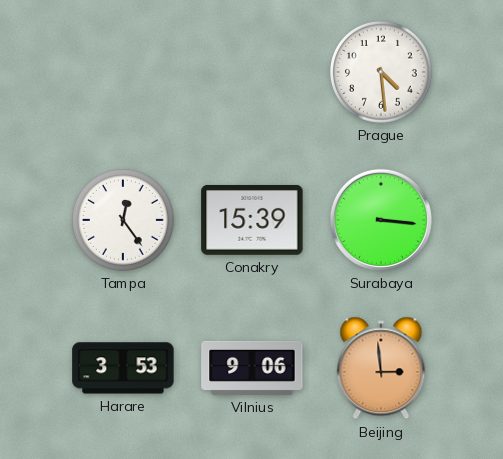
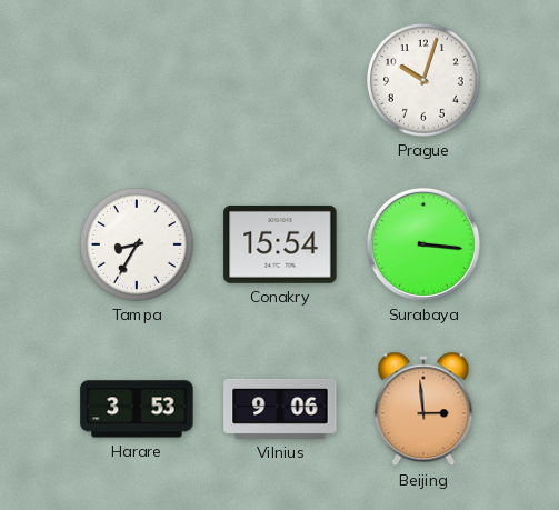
Prague: 4:29 -> 10:03
Tampa: 12:24 -> 8:35
Conakry: 15:39 -> 15:54
